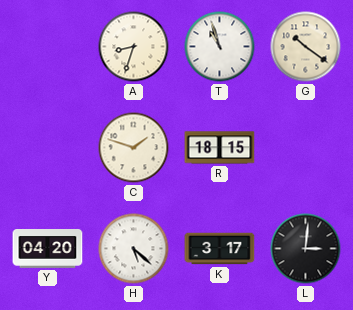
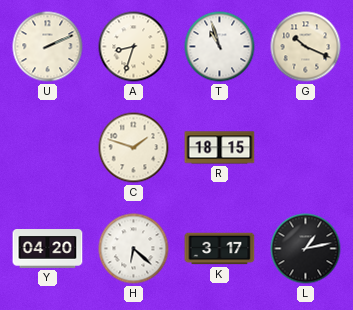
U: none -> 2:11
G: 10:21 -> 10:19
H: 5:22 -> 6:22
L: 3:01 -> 1:13
